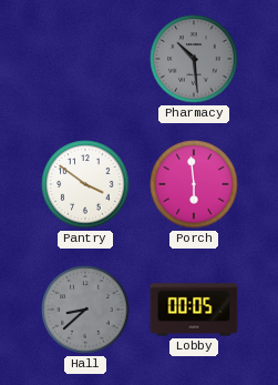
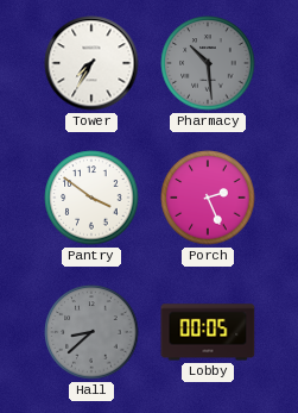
Tower: none -> 7:35
Porch: 5:59 -> 2:26
